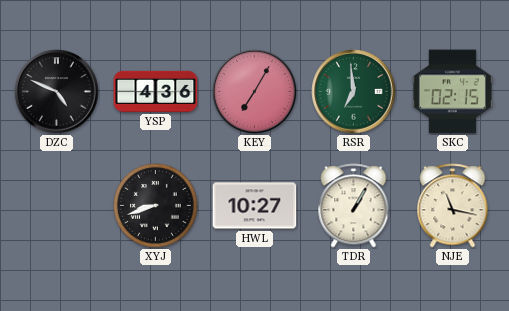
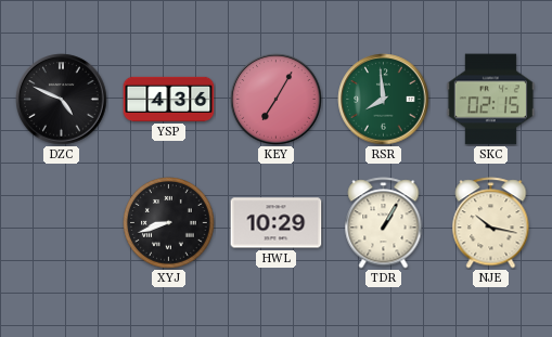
RSR: 6:59 -> 7:59
HWL: 10:27 -> 10:29
NJE: 11:17 -> 10:17
